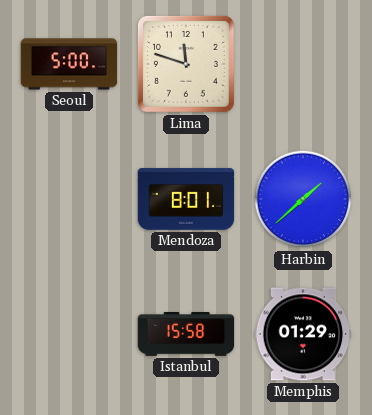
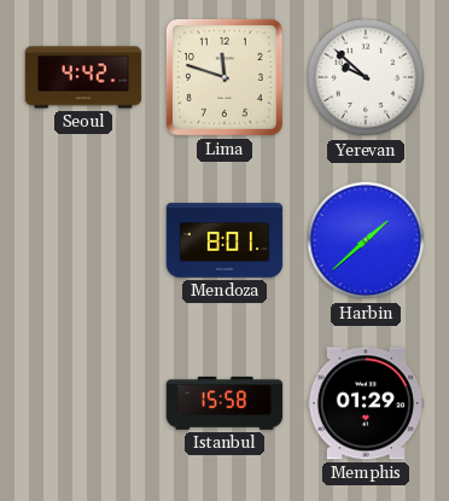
Seoul: 5:00 -> 4:42
Yerevan: none -> 9:52
